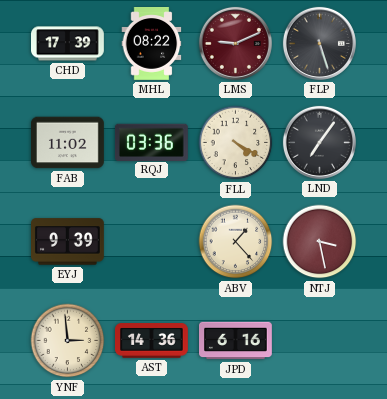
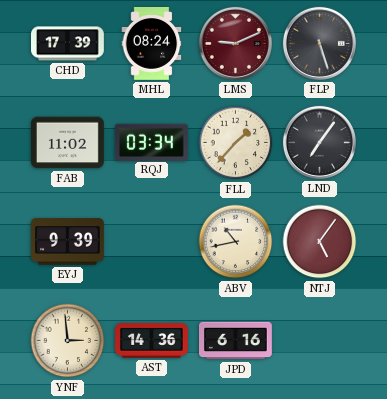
MHL: 08:22 -> 08:24
RQJ: 03:36 -> 03:34
FLL: 4:20 -> 1:37
ABV: 1:23 -> 10:43
NTJ: 3:28 -> 5:06
